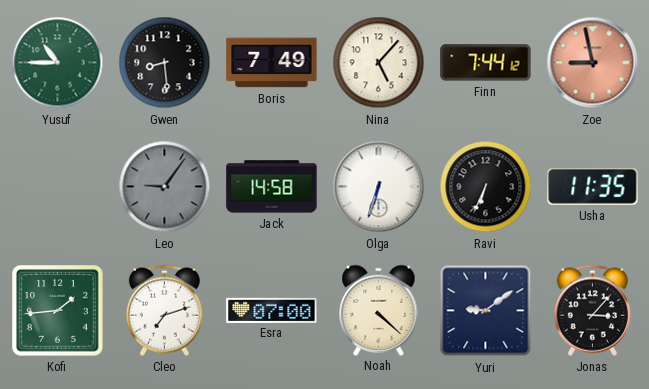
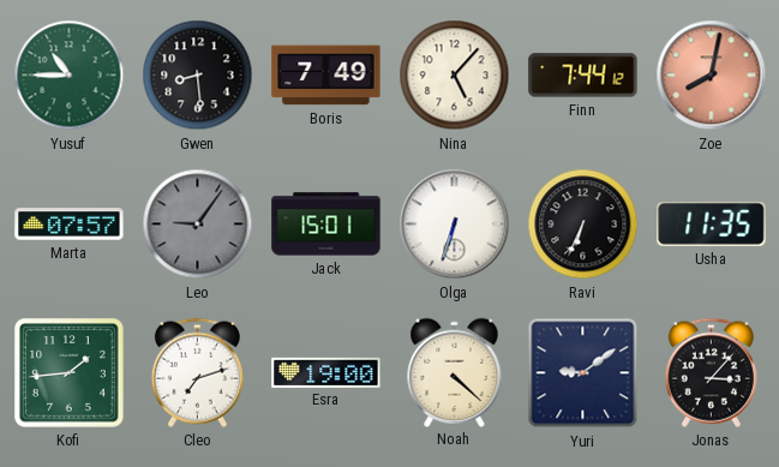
Zoe: 8:58 -> 8:02
Marta: none -> 07:57
Jack: 14:58 -> 15:01
Esra: 07:00 -> 19:00
